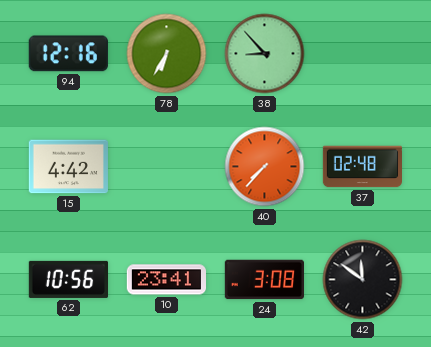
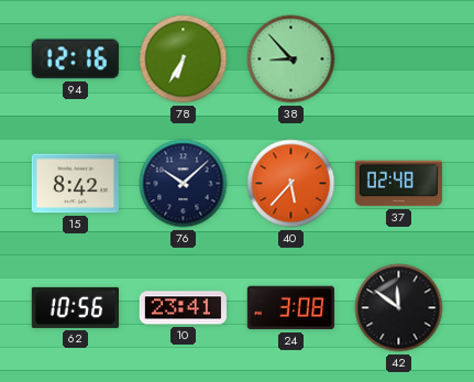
15: 4:42 -> 8:42
76: none -> 10:08
40: 7:37 -> 5:37
